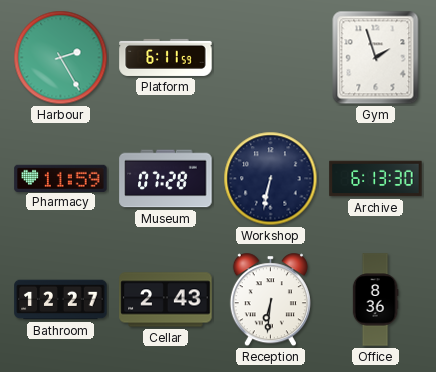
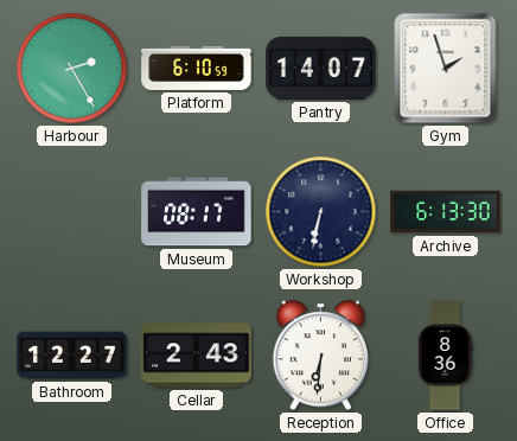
Platform: 6:11 -> 6:10
Pantry: none -> 14:07
Pharmacy: 11:59 -> none
Museum: 07:28 -> 08:17
